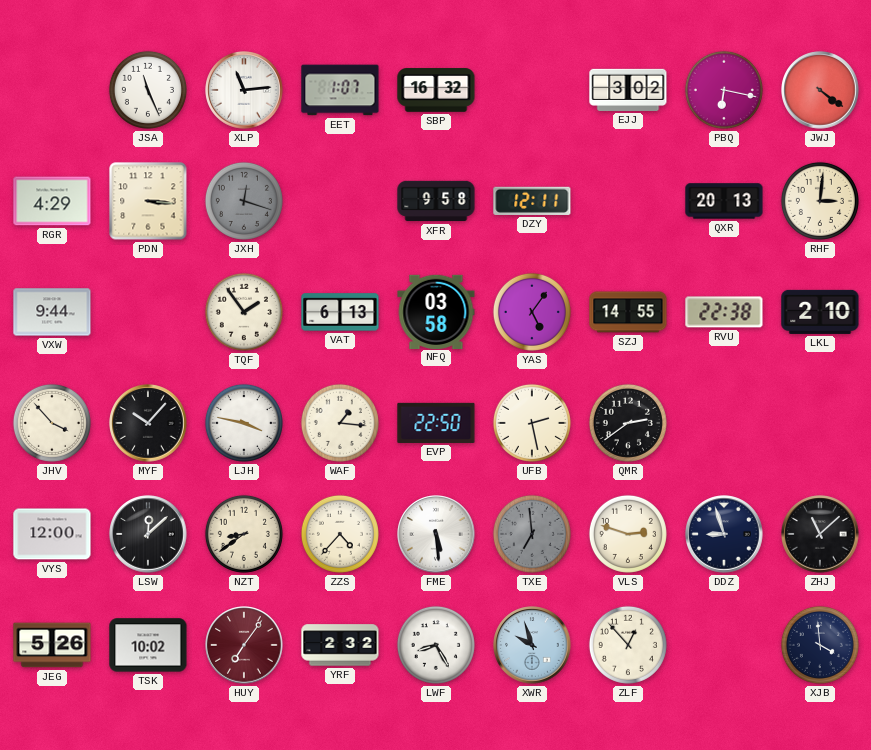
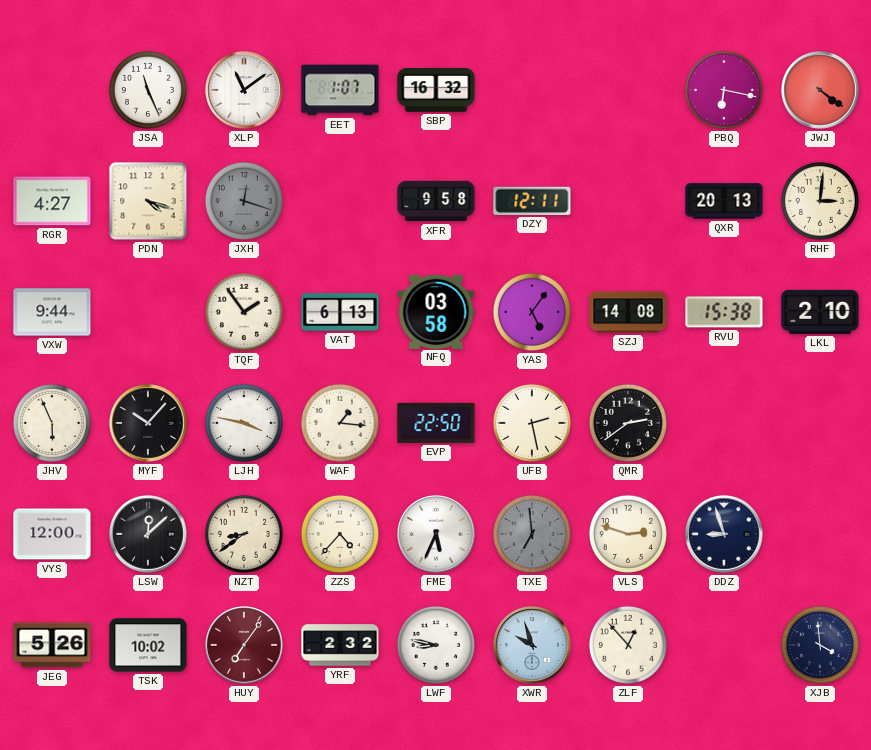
XLP: 11:14 -> 11:09
EJJ: 3:02 -> none
RGR: 4:29 -> 4:27
PDN: 3:16 -> 4:18
SZJ: 14:55 -> 14:08
RVU: 22:38 -> 15:38
JHV: 3:53 -> 5:56
FME: 5:29 -> 5:34
ZHJ: 11:08 -> none
LWF: 8:25 -> 8:47
